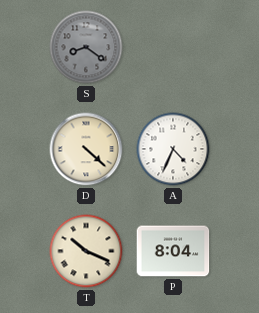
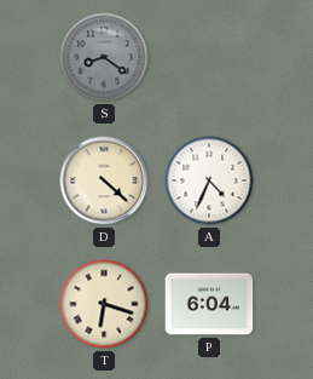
T: 10:19 -> 6:18
P: 8:04 -> 6:04
